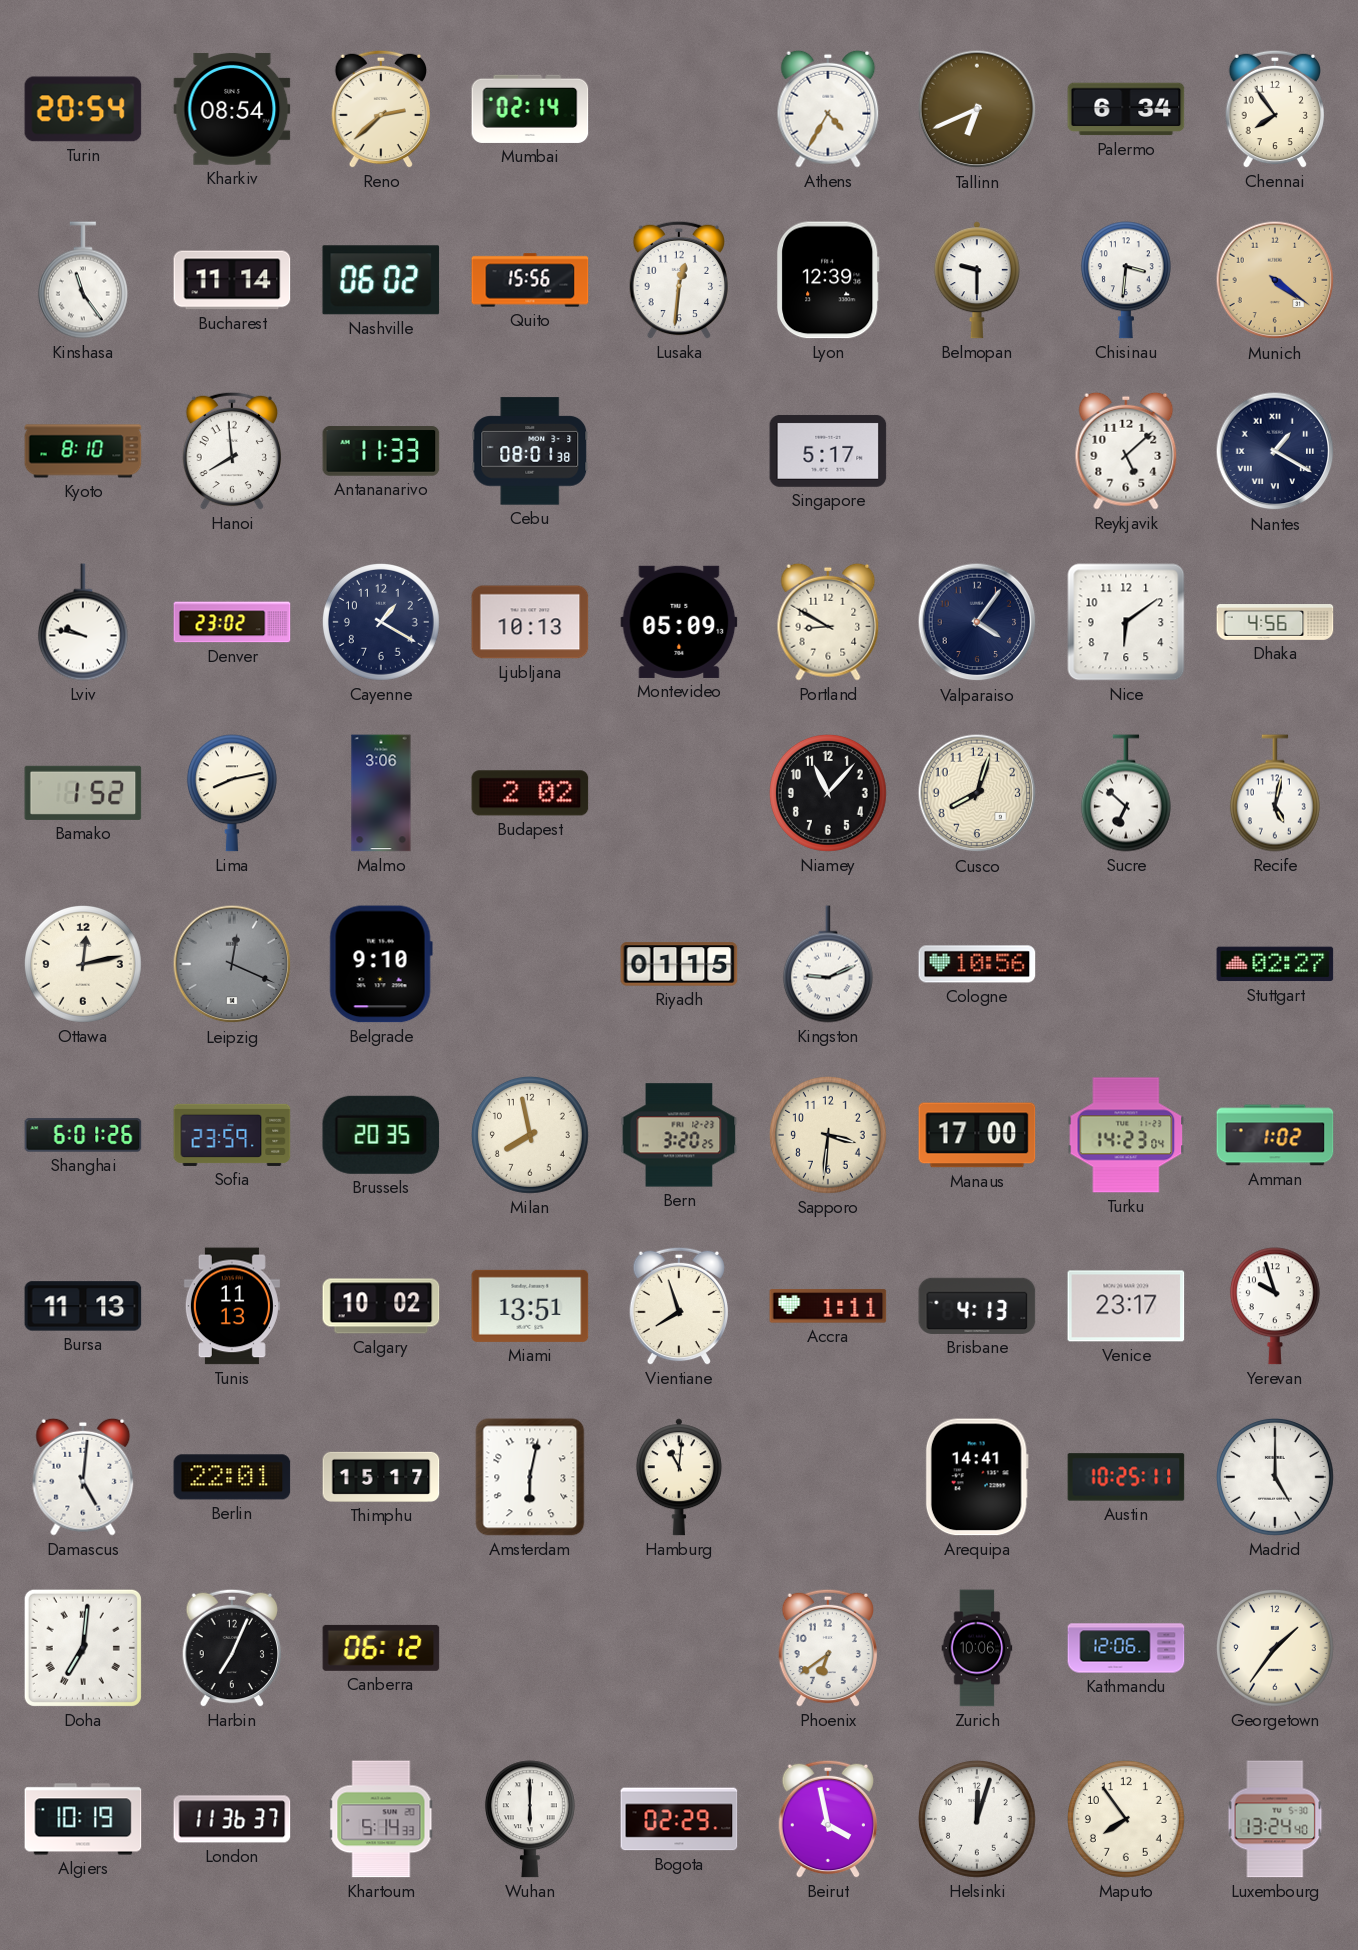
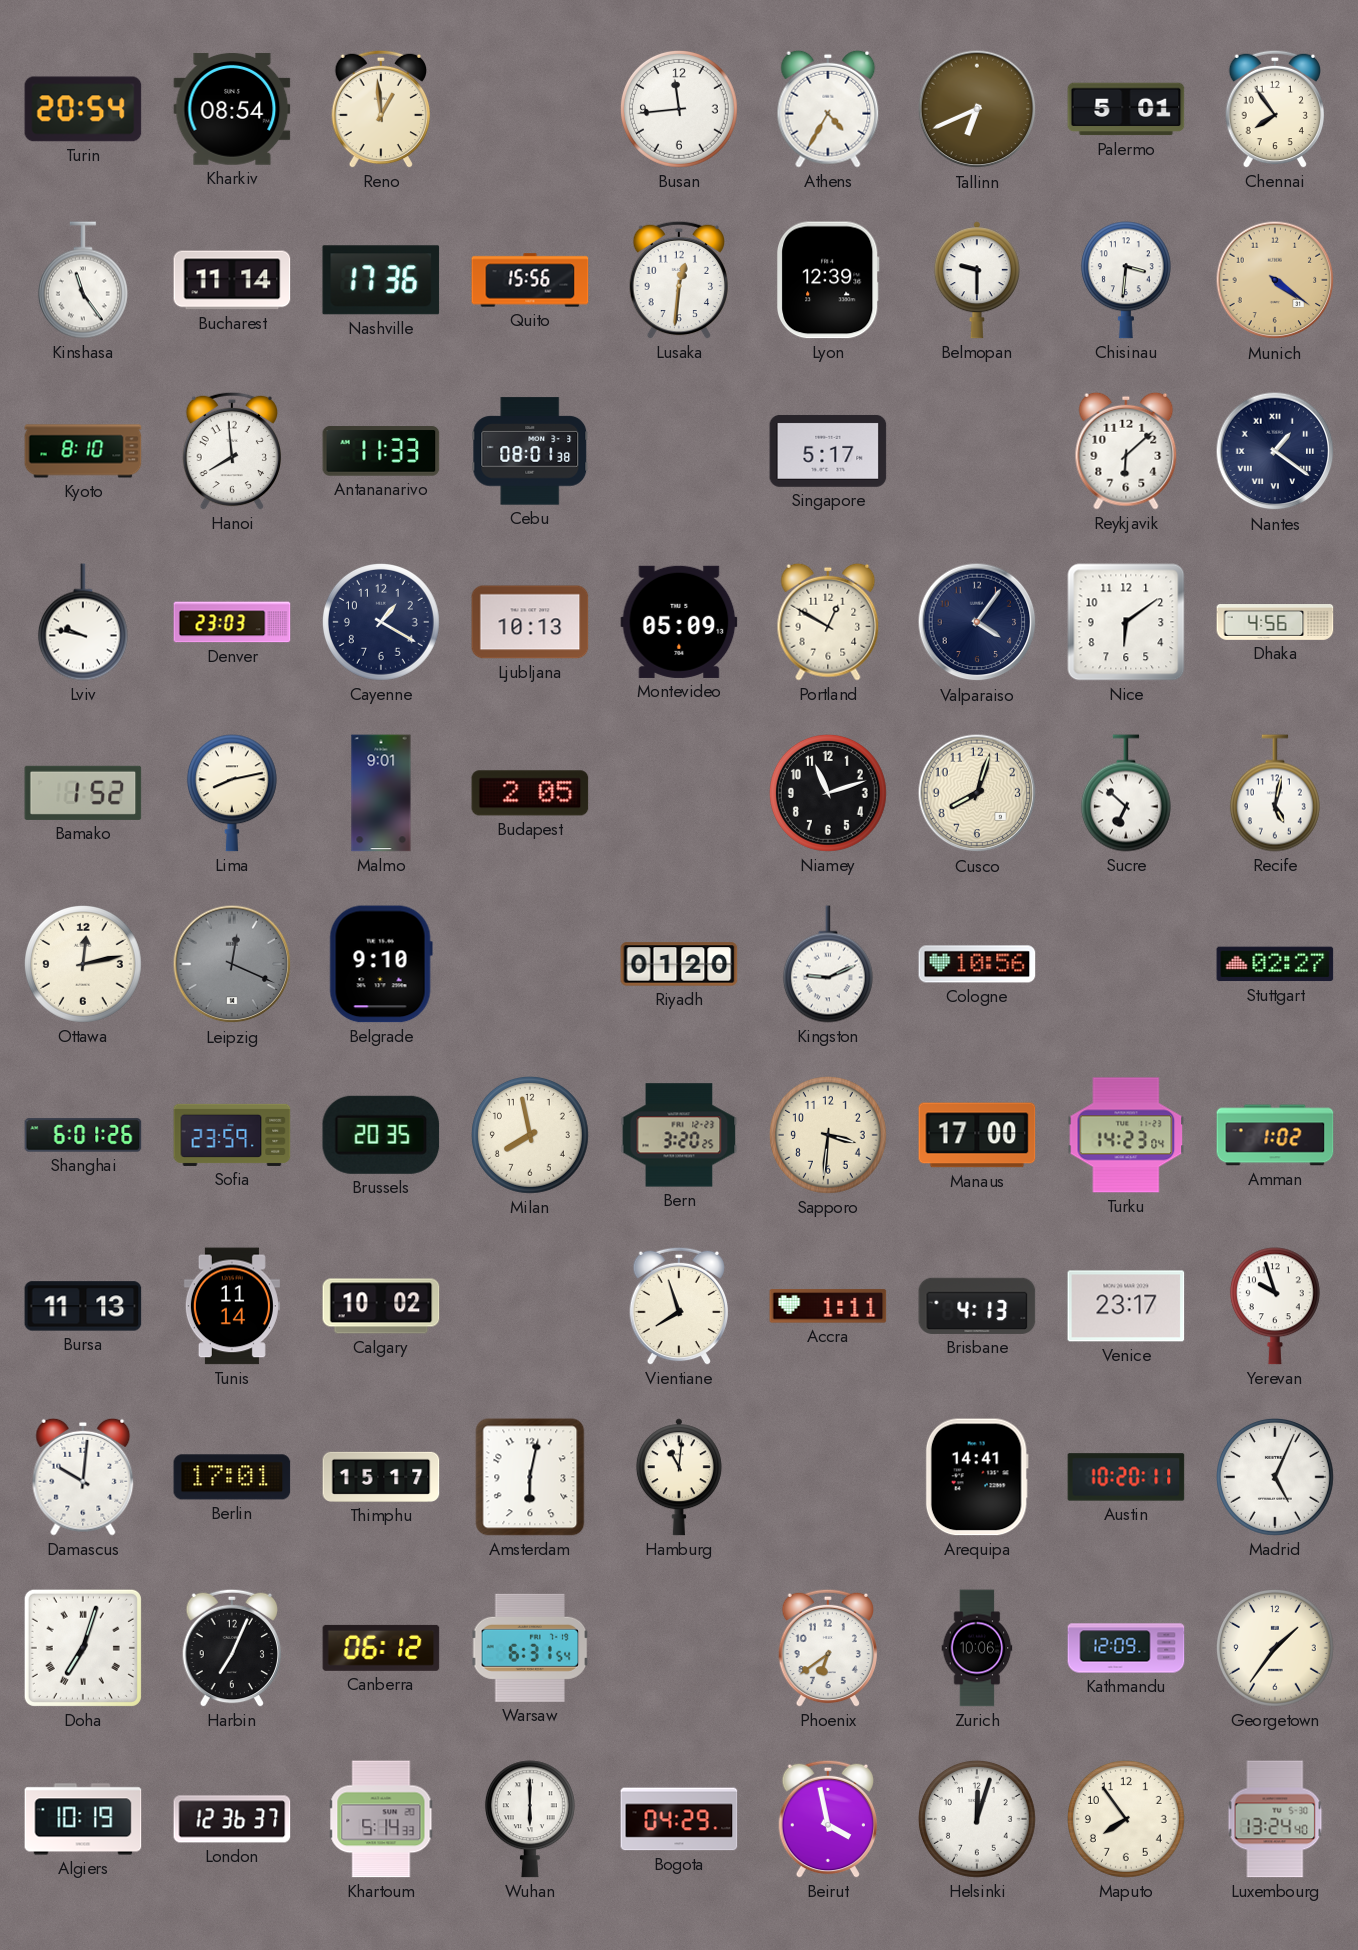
Reno: 2:38 -> 12:59
Mumbai: 02:14 -> none
Busan: none -> 11:44
Palermo: 6:34 -> 5:01
Nashville: 06:02 -> 17:36
Reykjavik: 5:08 -> 6:08
Nantes: 1:20 -> 1:21
Denver: 23:02 -> 23:03
Portland: 8:50 -> 12:50
Malmo: 3:06 -> 9:01
Budapest: 2:02 -> 2:05
Niamey: 11:07 -> 11:12
Riyadh: 01:15 -> 01:20
Tunis: 11:13 -> 11:14
Miami: 13:51 -> none
Damascus: 5:01 -> 10:01
Berlin: 22:01 -> 17:01
Austin: 10:25 -> 10:20
Madrid: 5:00 -> 5:04
Doha: 7:01 -> 7:03
Warsaw: none -> 6:31
Kathmandu: 12:06 -> 12:09
London: 11:36 -> 12:36
Bogota: 02:29 -> 04:29
